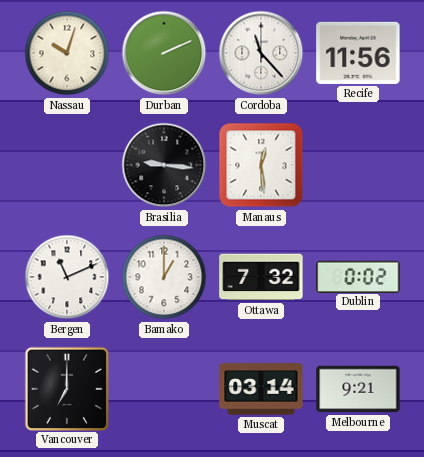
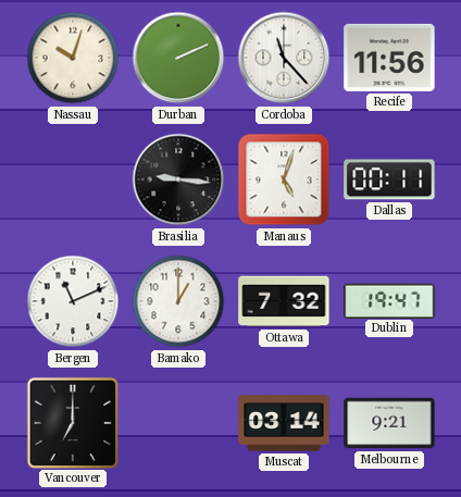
Manaus: 12:29 -> 5:03
Dallas: none -> 00:11
Dublin: 0:02 -> 19:47
